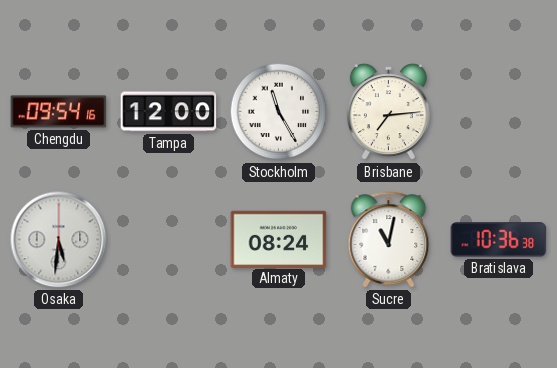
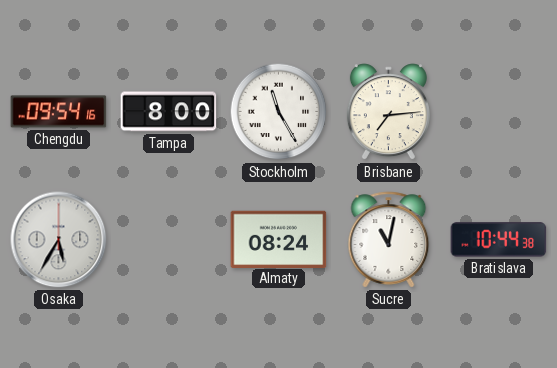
Tampa: 12:00 -> 8:00
Osaka: 5:31 -> 5:35
Bratislava: 10:36 -> 10:44
